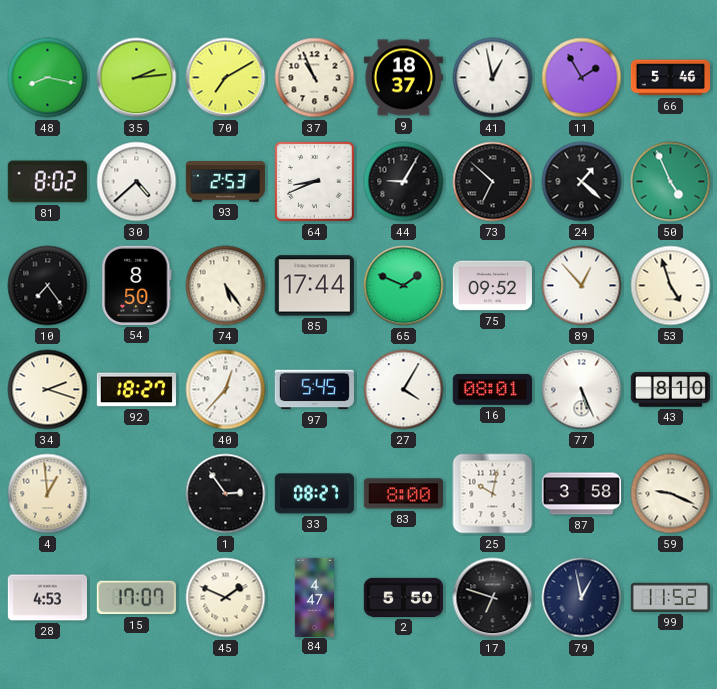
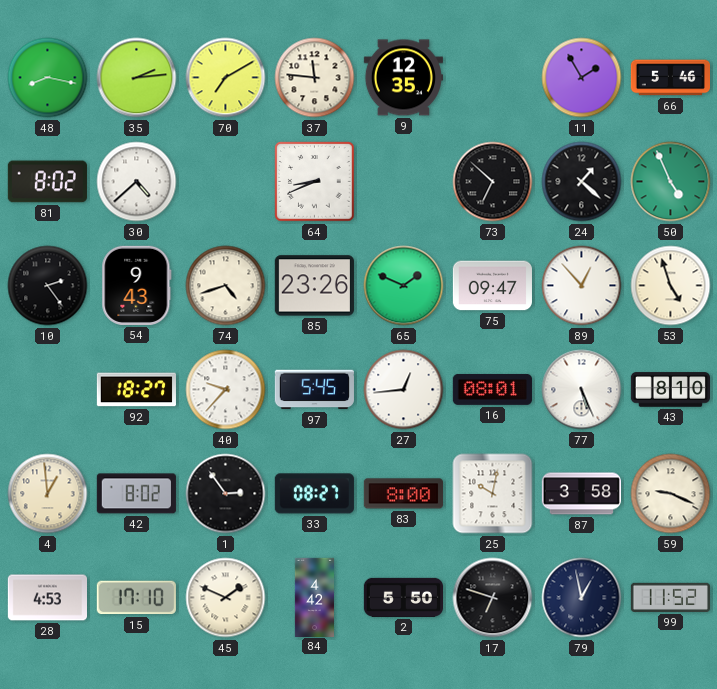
37: 10:56 -> 11:46
9: 18:37 -> 12:35
41: 12:58 -> none
93: 2:53 -> none
44: 9:05 -> none
10: 7:24 -> 2:24
54: 8:50 -> 9:43
74: 5:24 -> 4:42
85: 17:44 -> 23:26
75: 09:52 -> 09:47
34: 2:18 -> none
40: 12:37 -> 9:37
27: 4:05 -> 12:44
42: none -> 8:02
15: 17:07 -> 17:10
84: 4:47 -> 4:42
